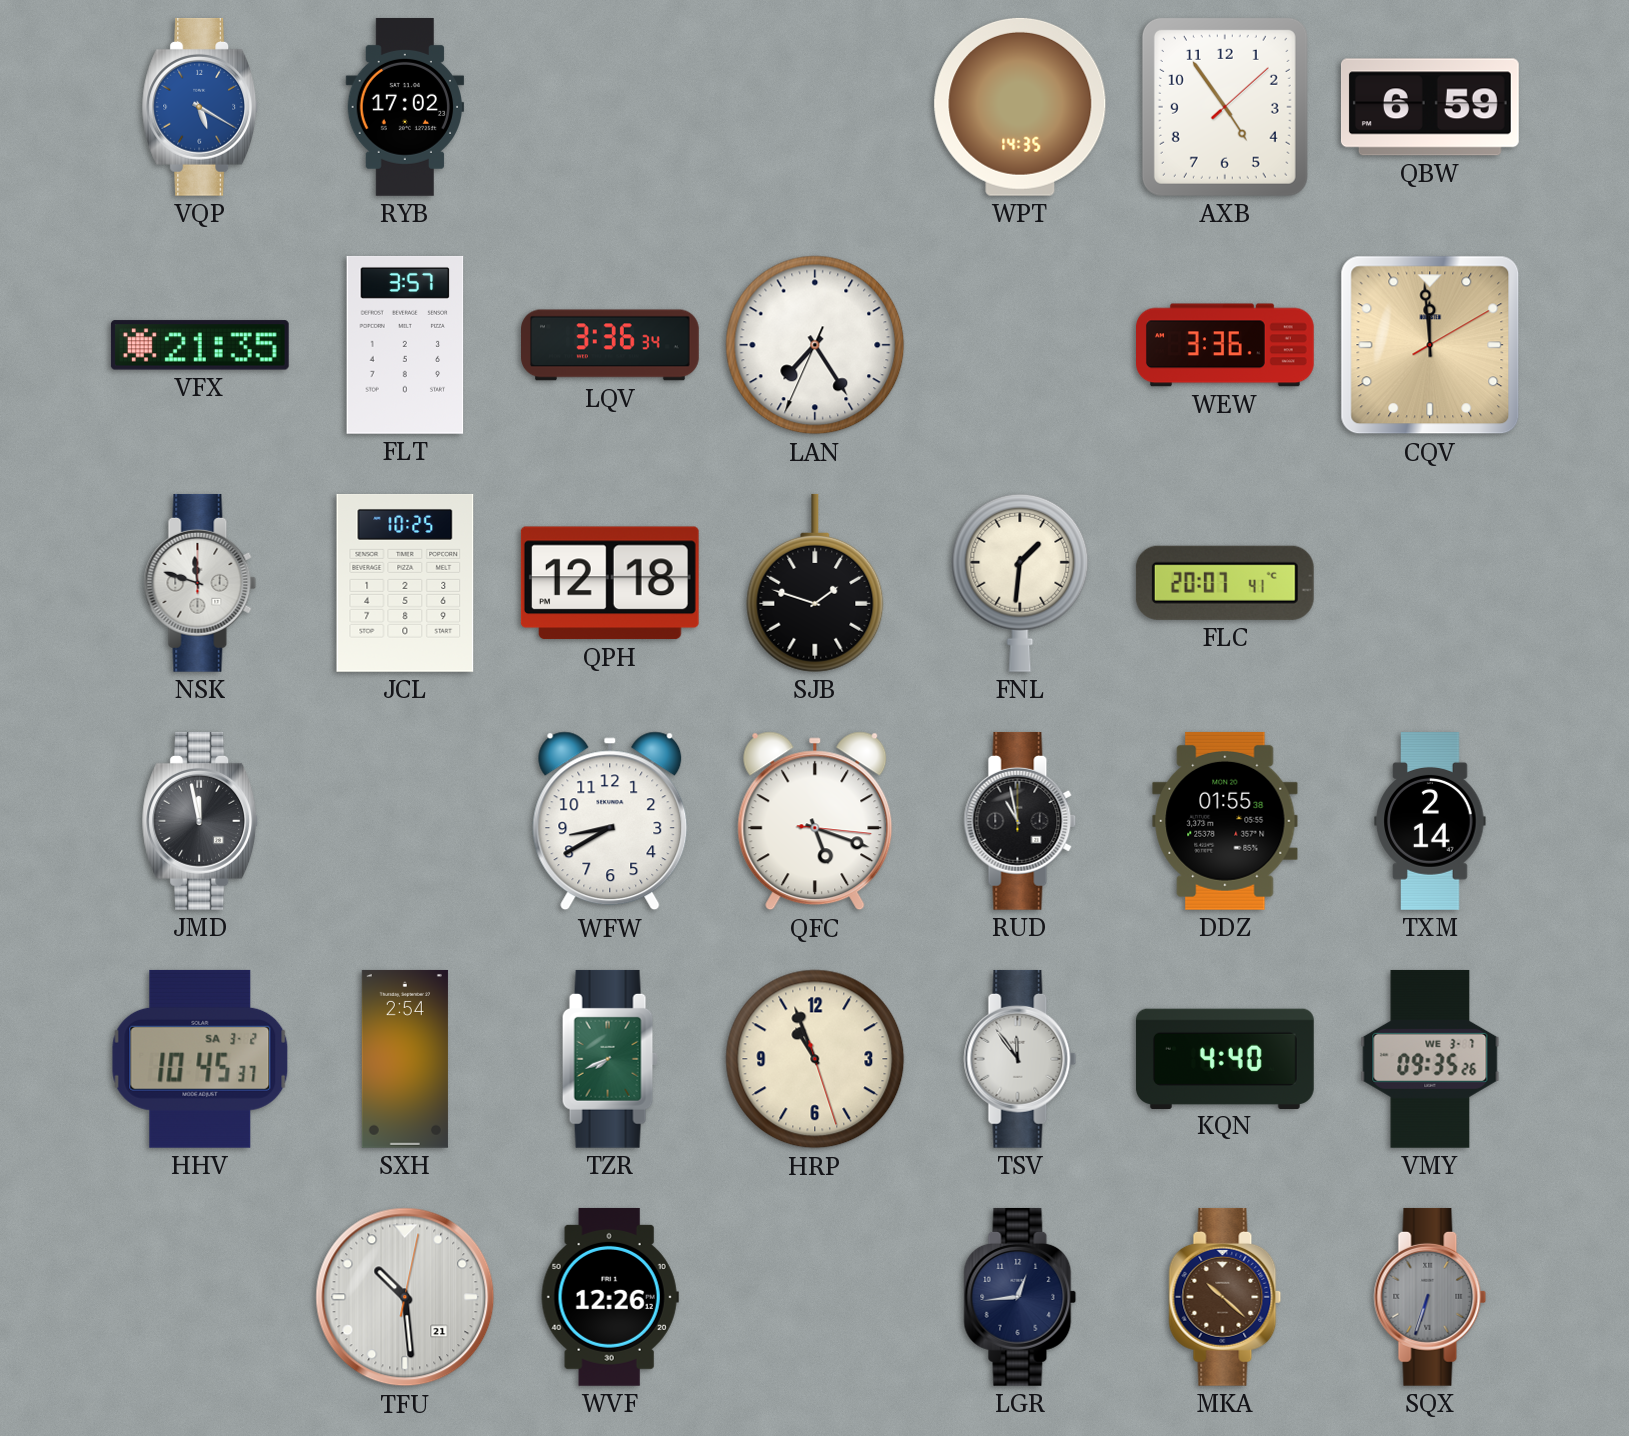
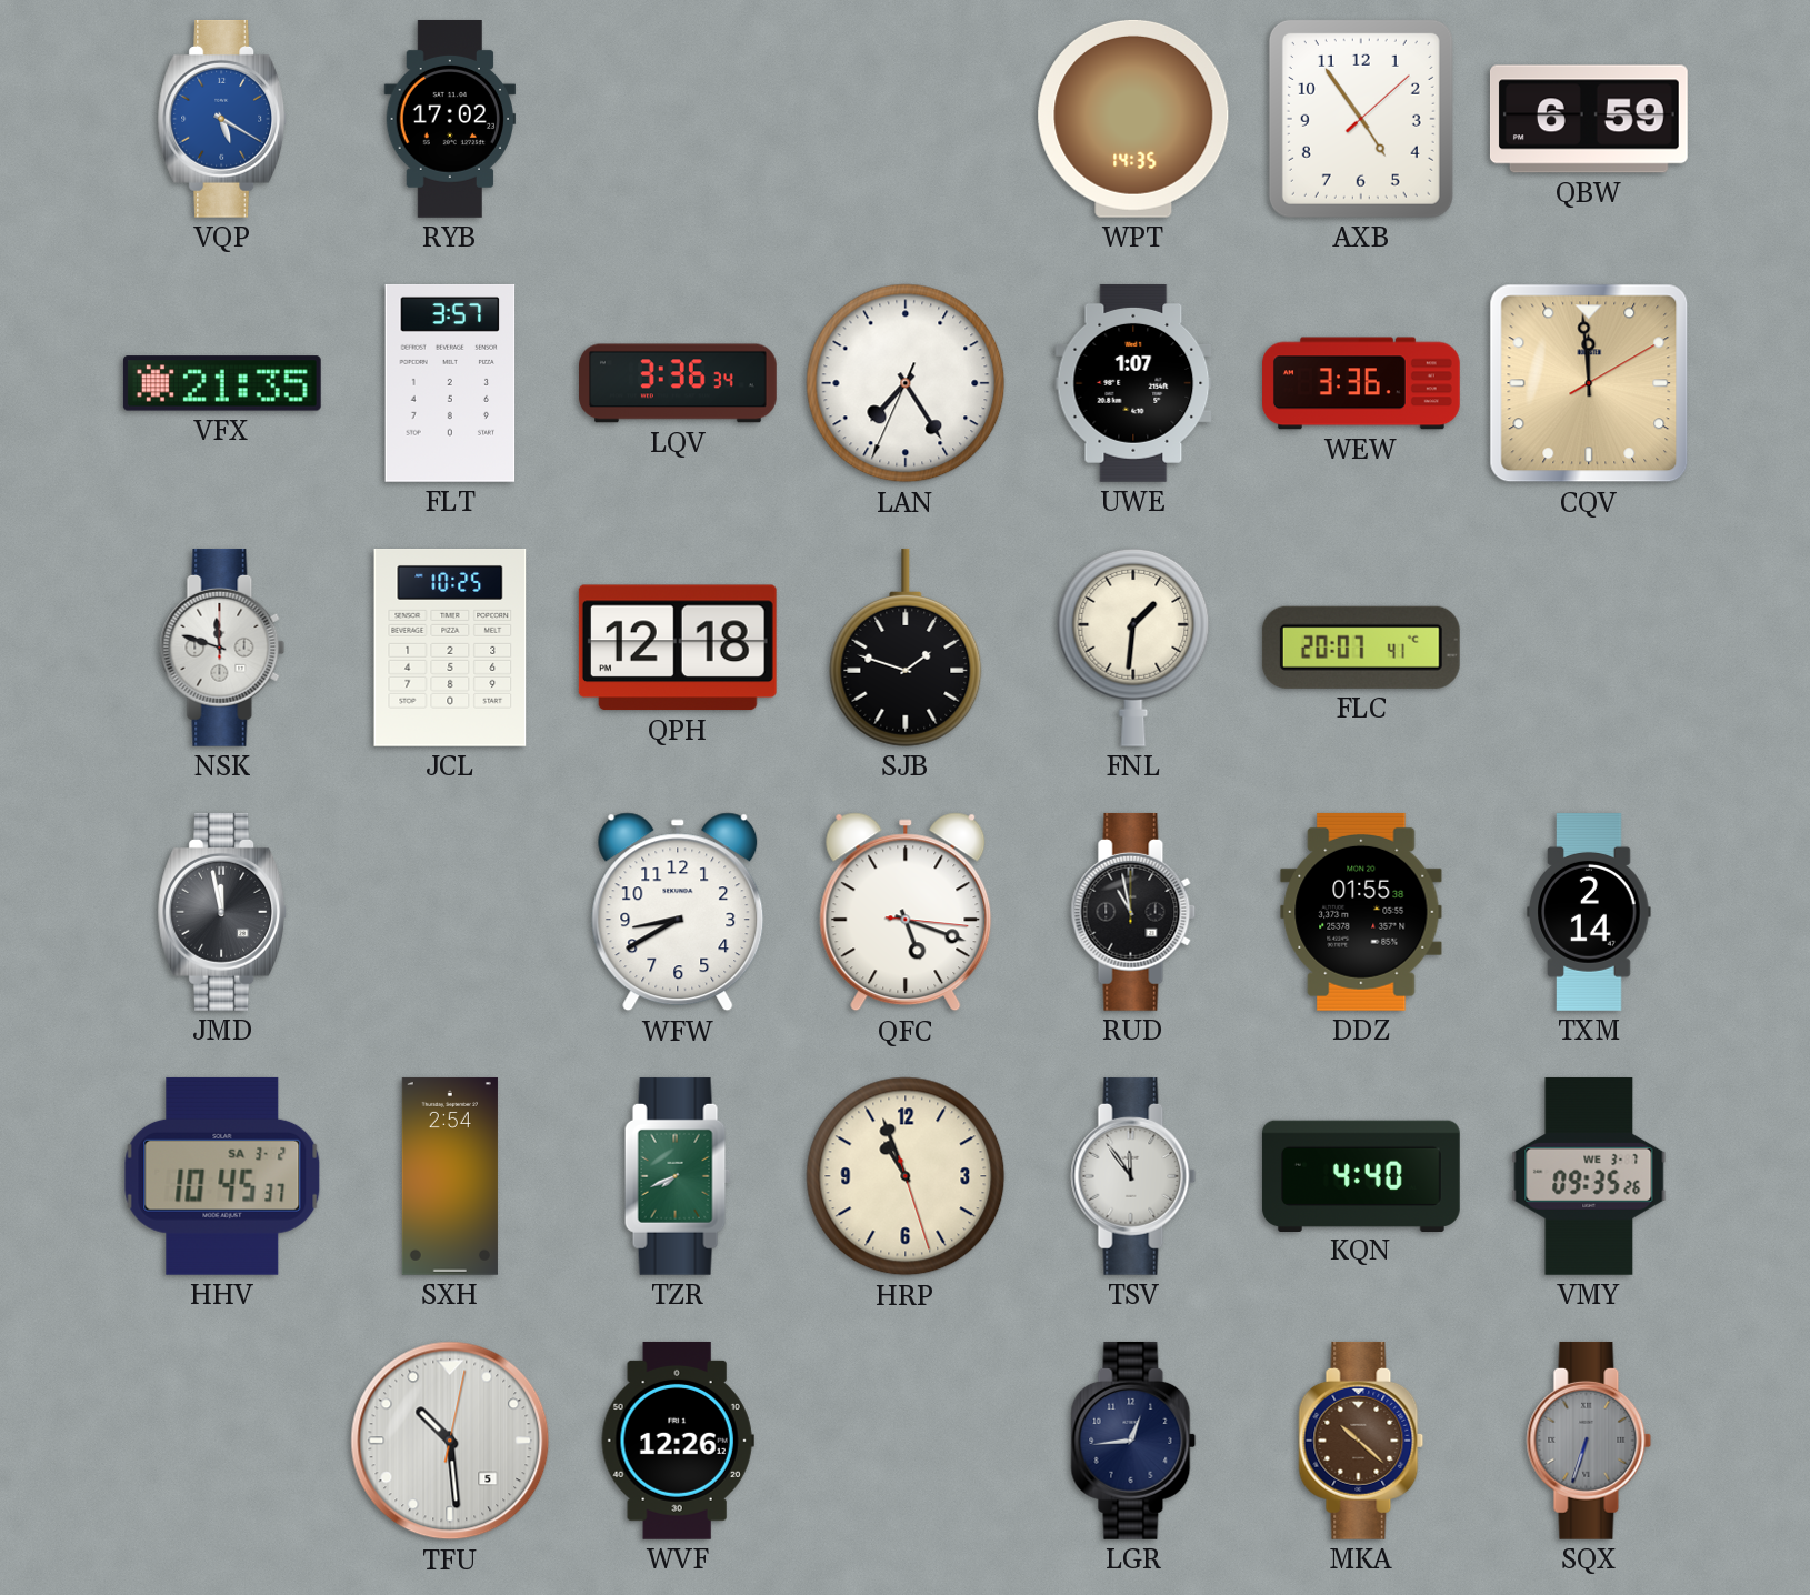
UWE: none -> 1:07
TFU date: 21 -> 5
